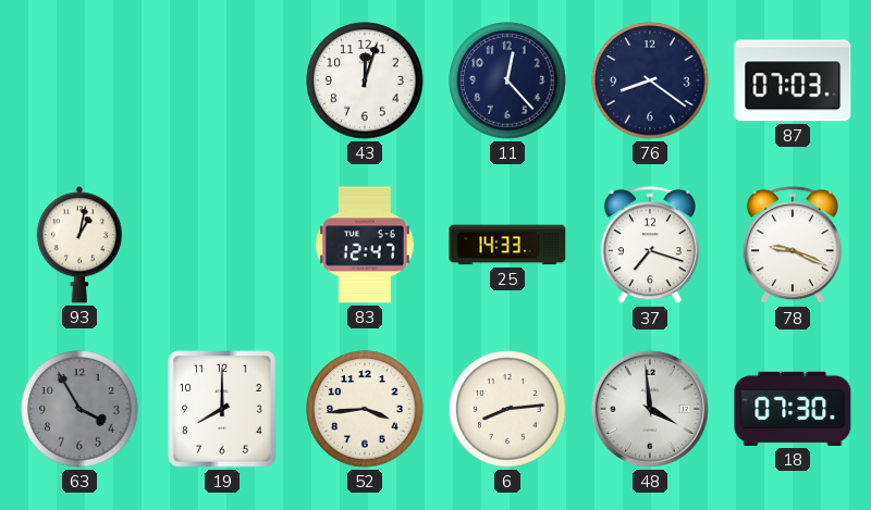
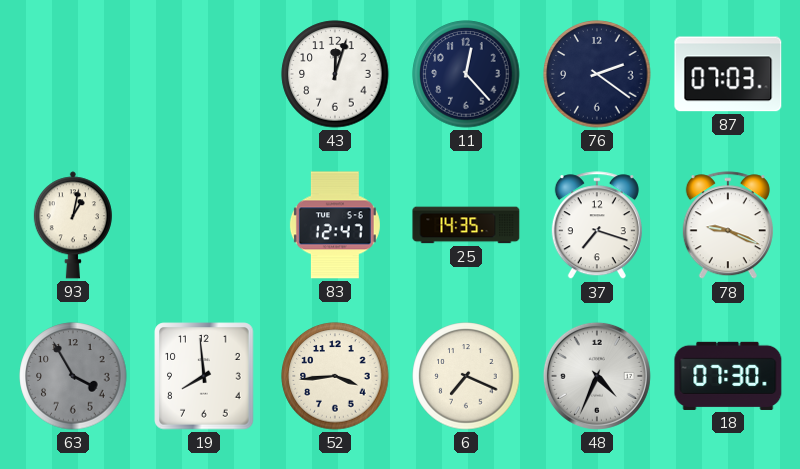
76: 8:21 -> 2:21
25: 14:33 -> 14:35
19: 8:00 -> 7:59
6: 8:14 -> 7:19
48: 3:59 -> 4:34
